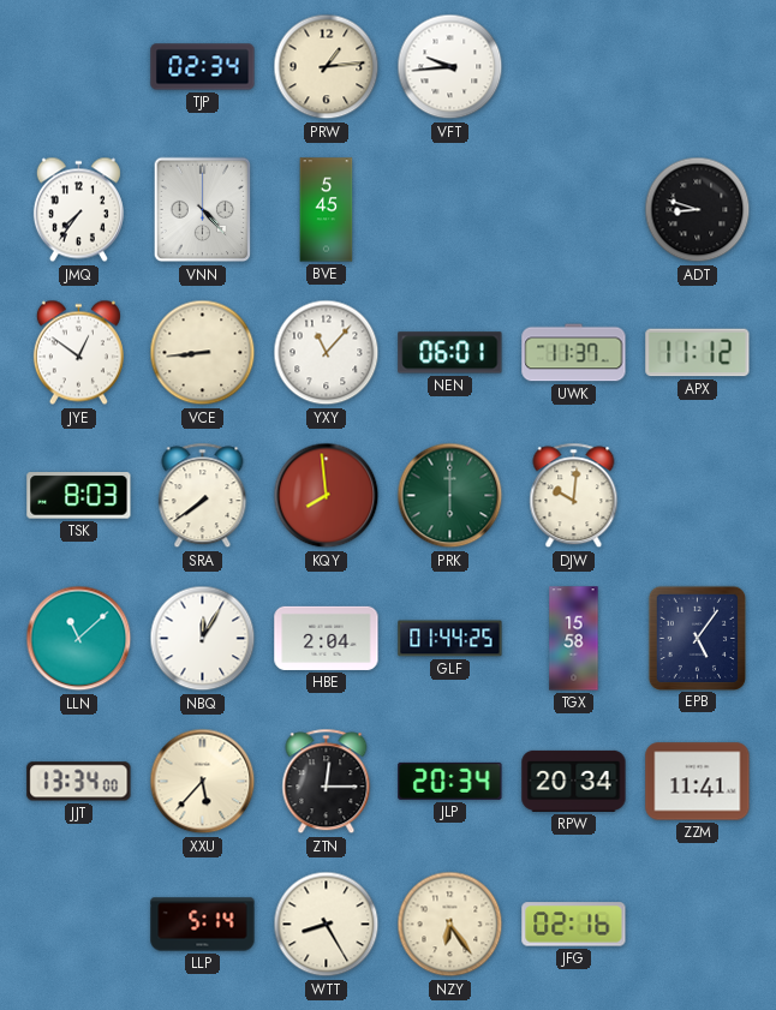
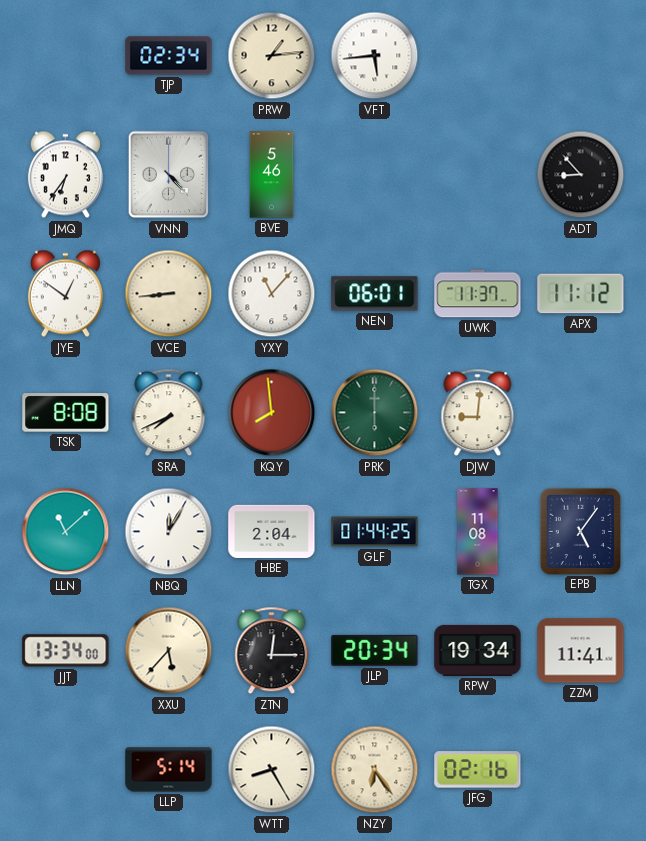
VFT: 9:44 -> 5:44
JMQ: 7:36 -> 6:36
BVE: 5:45 -> 5:46
ADT: 8:48 -> 8:53
TSK: 8:03 -> 8:08
SRA: 7:39 -> 7:41
DJW: 10:01 -> 9:01
TGX: 15:58 -> 11:08
RPW: 20:34 -> 19:34
